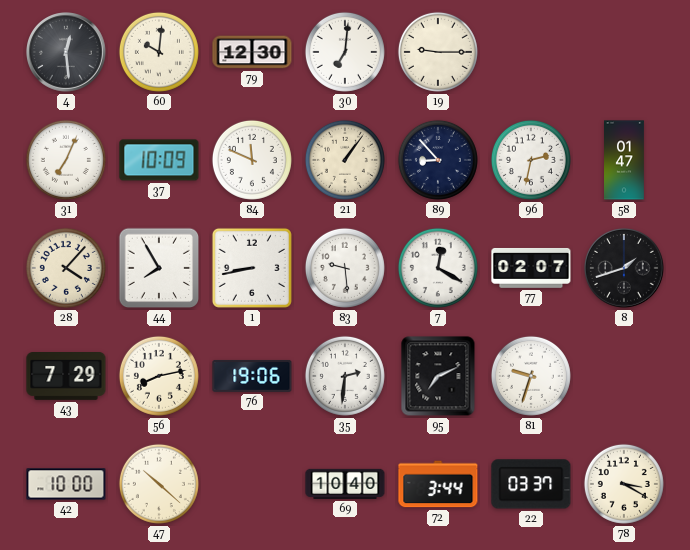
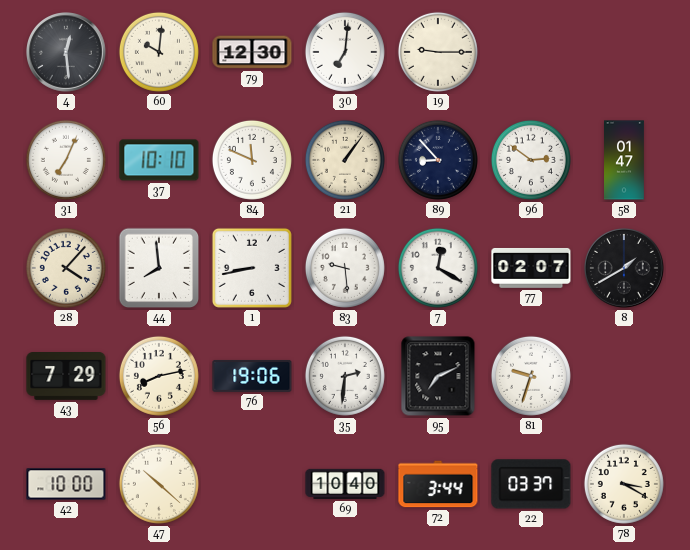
37: 10:09 -> 10:10
96: 2:32 -> 2:51
44: 7:55 -> 7:59
8: 1:42 -> 1:40
